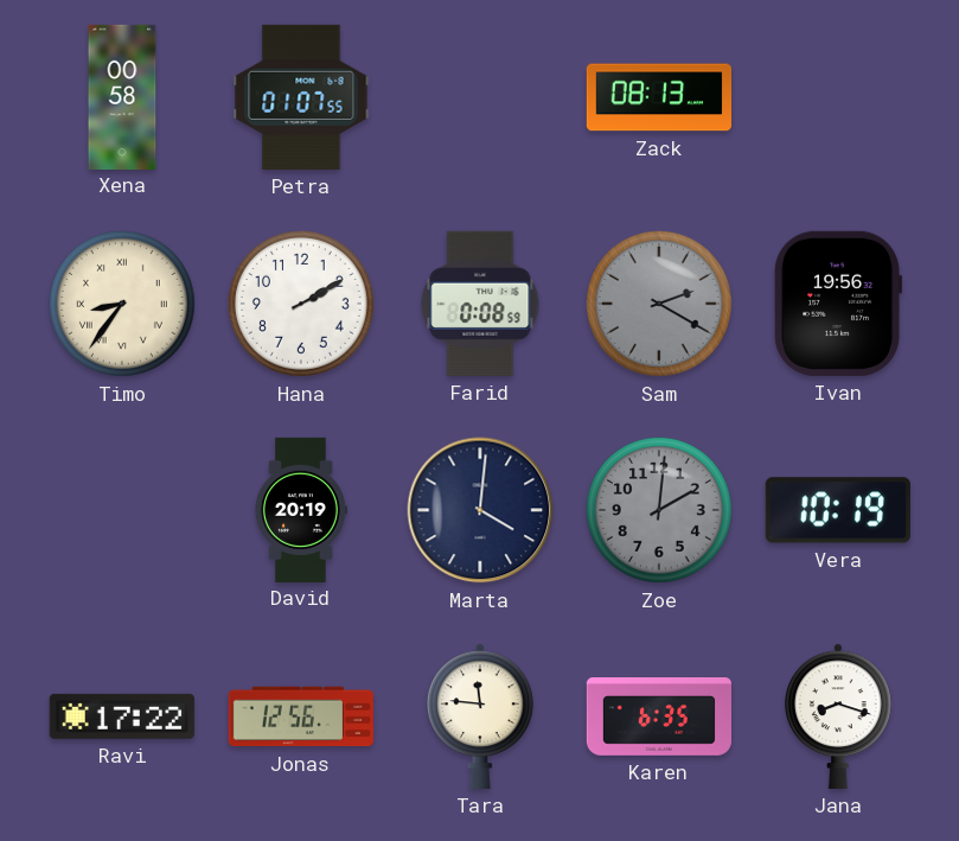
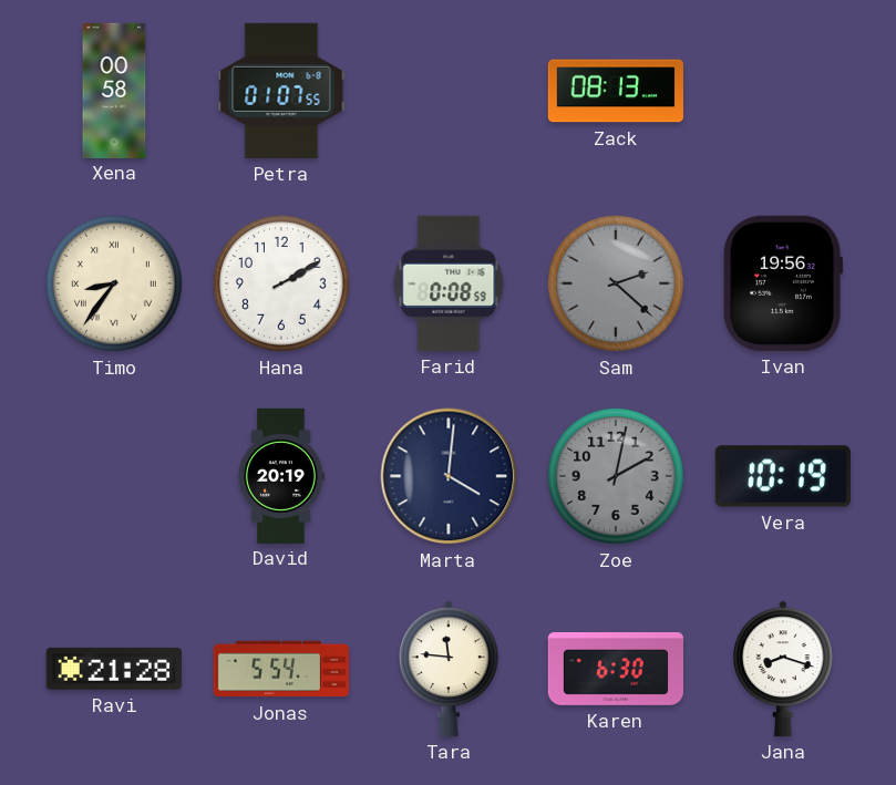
Sam: 2:20 -> 2:22
Zoe: 2:01 -> 2:02
Ravi: 17:22 -> 21:28
Jonas: 12:56 -> 5:54
Karen: 6:35 -> 6:30
